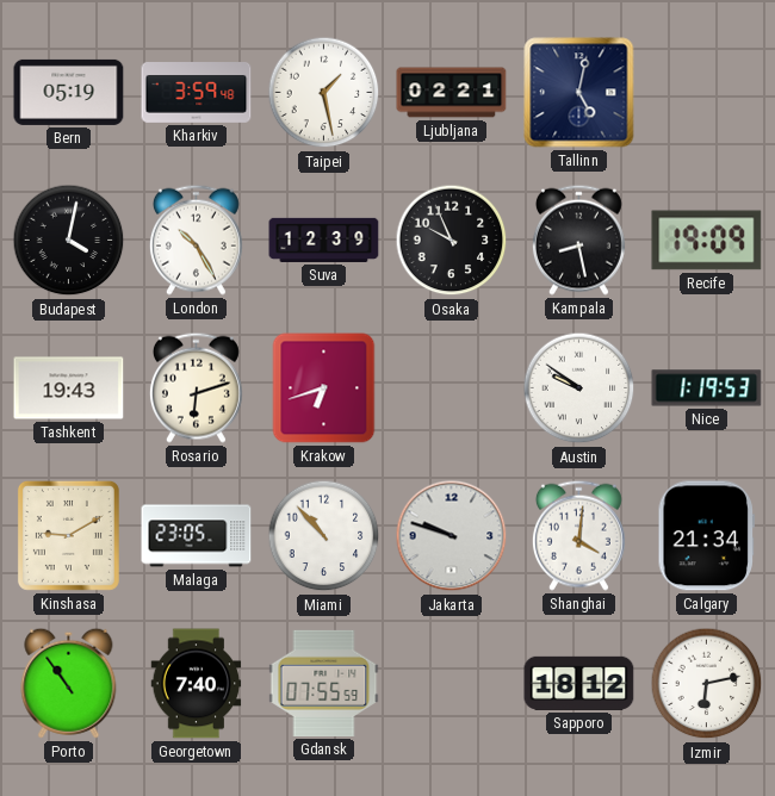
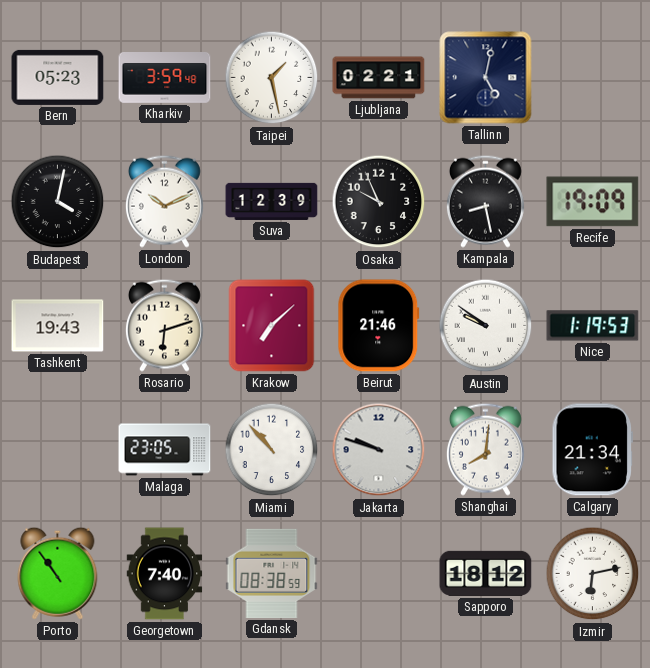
Bern: 05:19 -> 05:23
London: 10:25 -> 10:11
Krakow: 6:42 -> 7:08
Beirut: none -> 21:46
Kinshasa: 9:10 -> none
Shanghai: 4:01 -> 8:01
Gdansk: 07:55 -> 08:38
